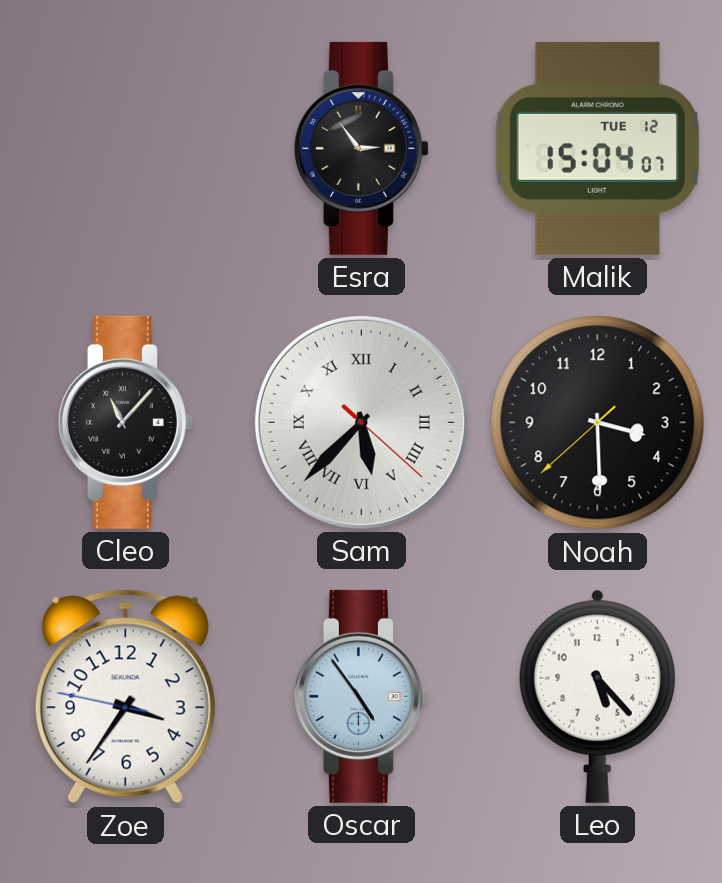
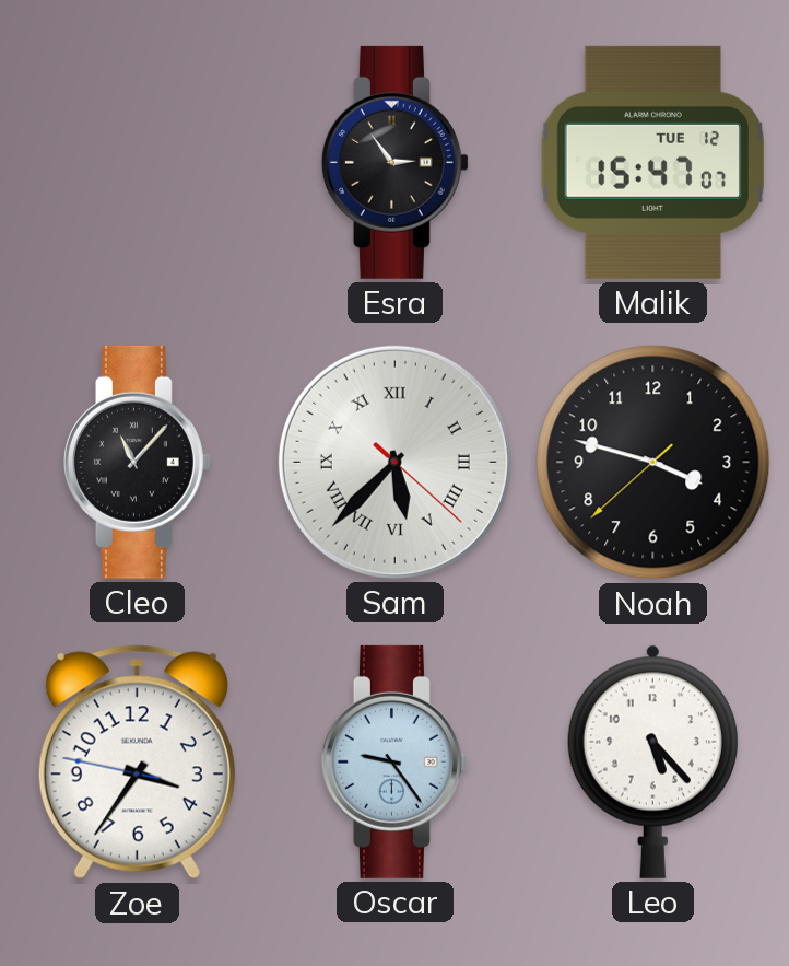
Malik: 15:04 -> 15:47
Noah: 3:29 -> 3:47
Oscar: 4:54 -> 9:24
